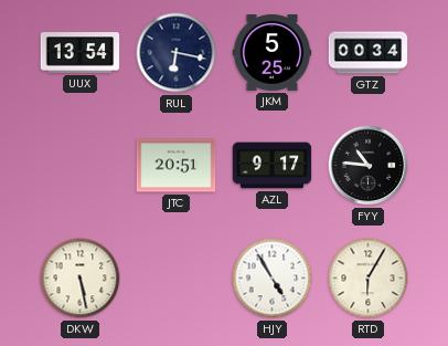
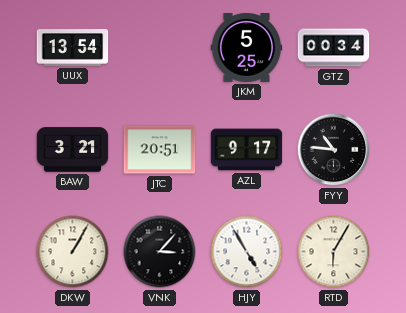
RUL: 6:17 -> none
BAW: none -> 3:21
DKW: 5:28 -> 1:05
VNK: none -> 3:07
